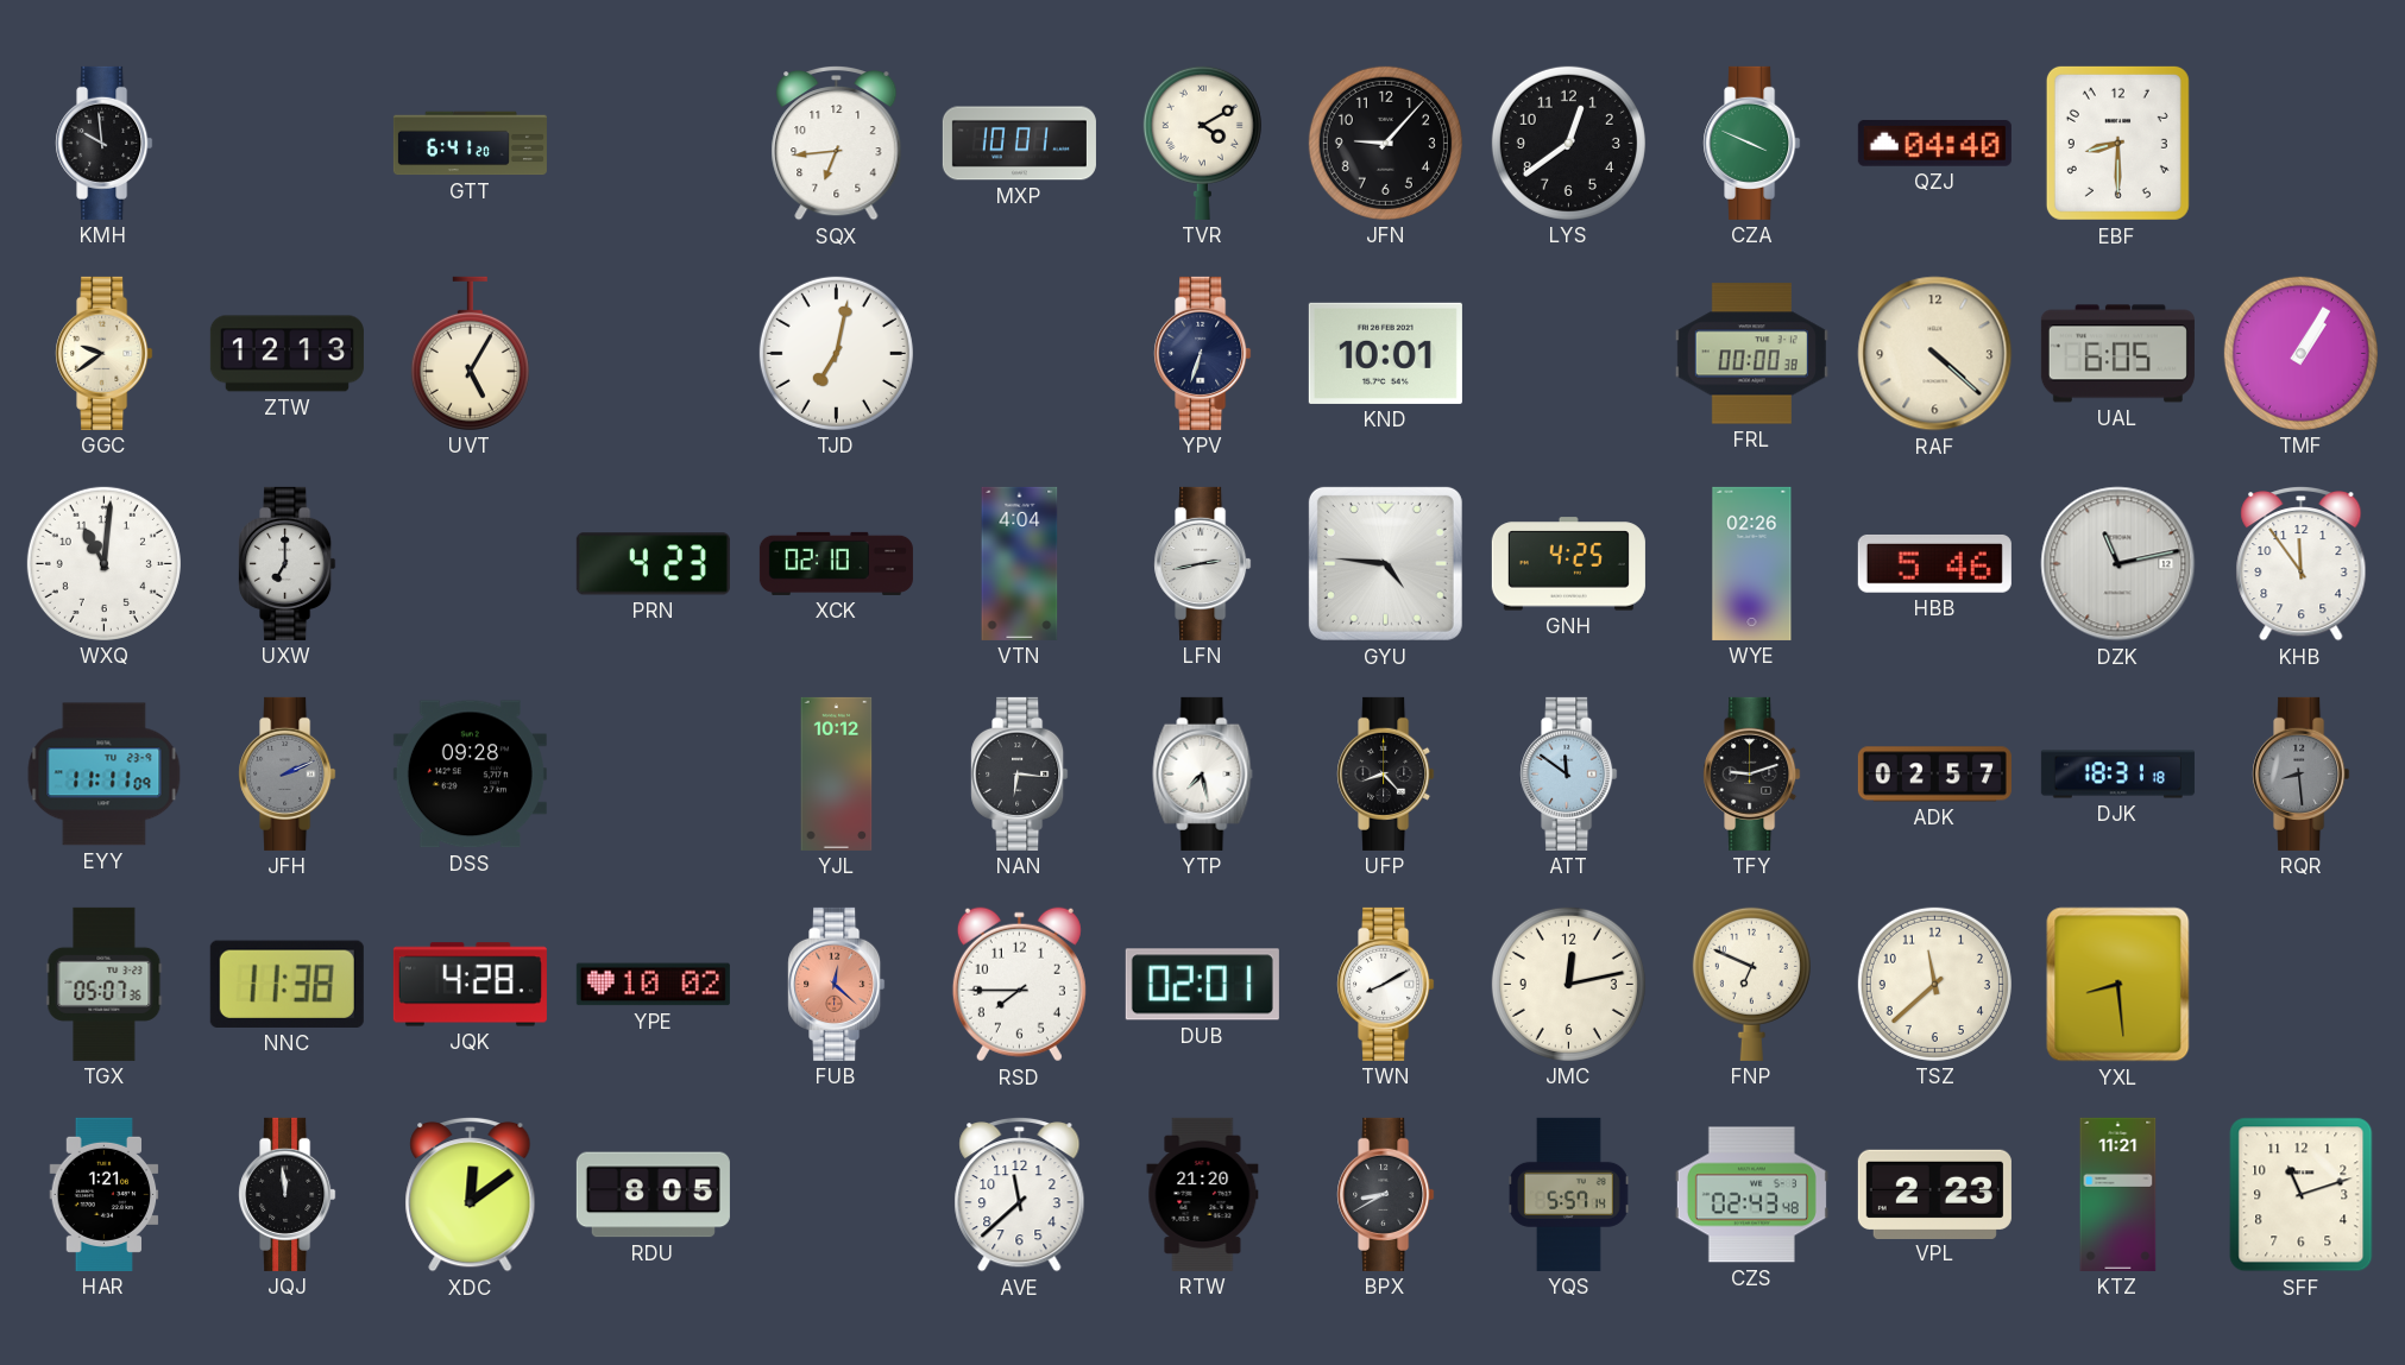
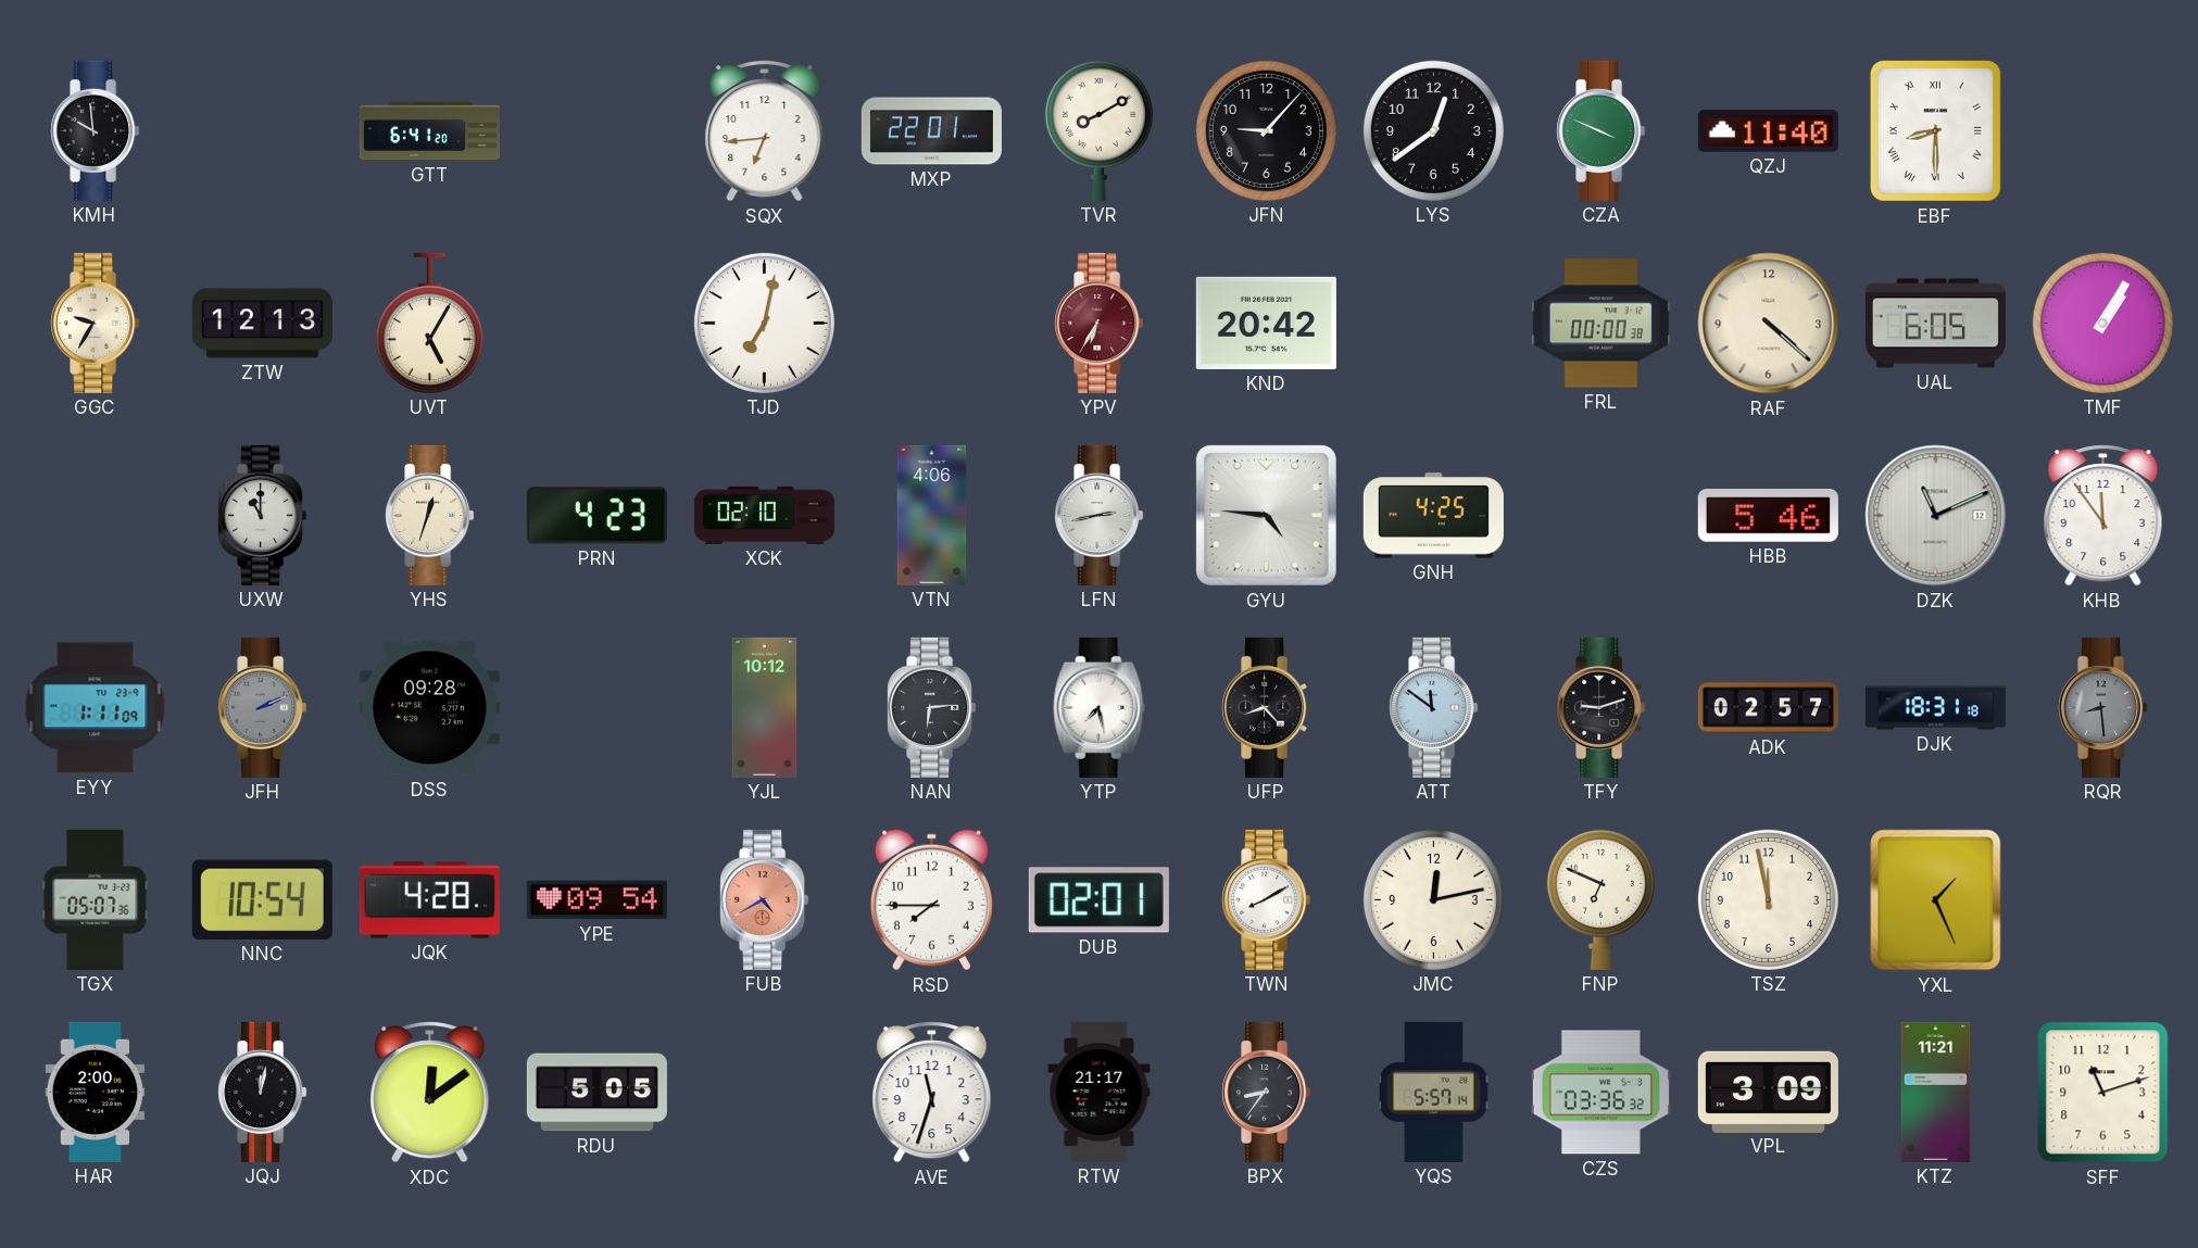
MXP: 10:01 -> 22:01
TVR: 4:10 -> 8:10
QZJ: 04:40 -> 11:40
EBF numerals: Arabic -> Roman
GGC: 9:39 -> 9:35
YPV: 6:33 -> 6:35
YPV dial: navy -> burgundy
KND: 10:01 -> 20:42
WXQ: 11:01 -> none
UXW: 7:00 -> 11:00
YHS: none -> 12:33
VTN: 4:04 -> 4:06
WYE: 02:26 -> none
DZK: 11:13 -> 11:11
EYY: 11:11 -> 1:11
NAN: 6:16 -> 6:14
NNC: 11:38 -> 10:54
YPE: 10:02 -> 09:54
FUB: 12:22 -> 4:40
TSZ: 11:38 -> 11:58
YXL: 8:29 -> 1:26
HAR: 1:21 -> 2:00
JQJ: 11:59 -> 12:02
RDU: 8:05 -> 5:05
AVE: 11:38 -> 11:33
RTW: 21:20 -> 21:17
BPX: 8:40 -> 8:36
CZS: 02:43 -> 03:36
VPL: 2:23 -> 3:09
